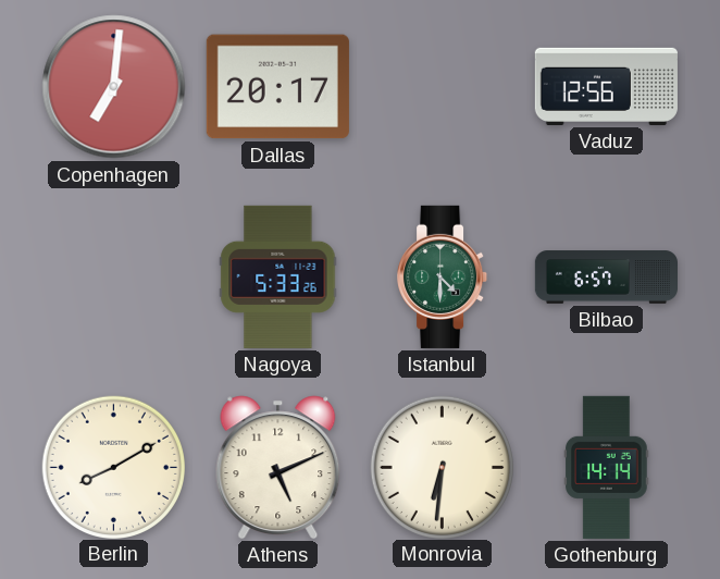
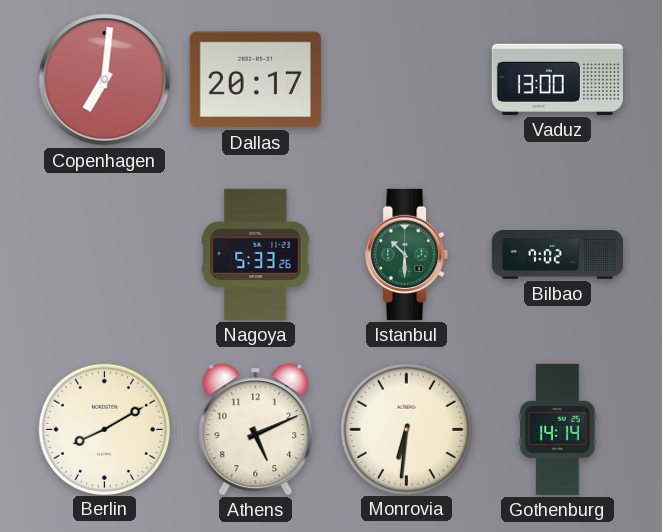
Vaduz: 12:56 -> 13:00
Istanbul: 4:30 -> 10:30
Bilbao: 6:57 -> 7:02
